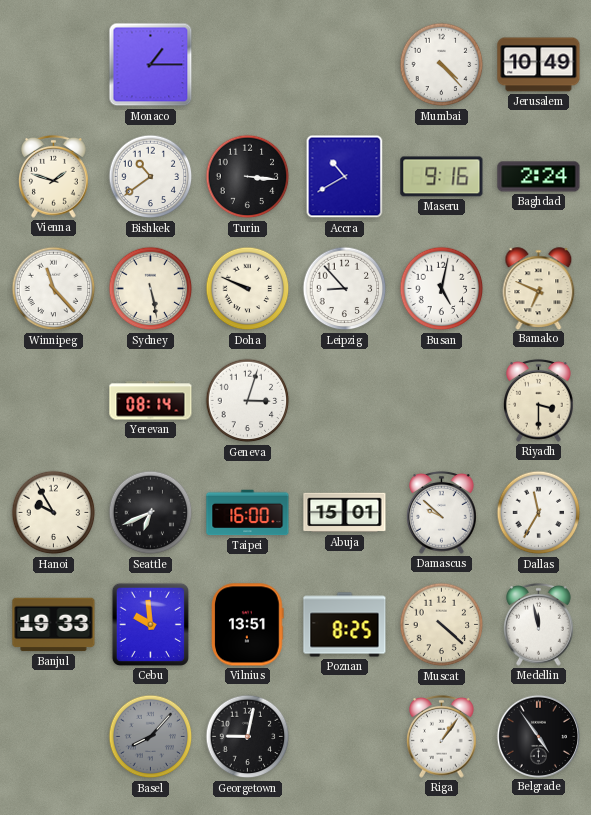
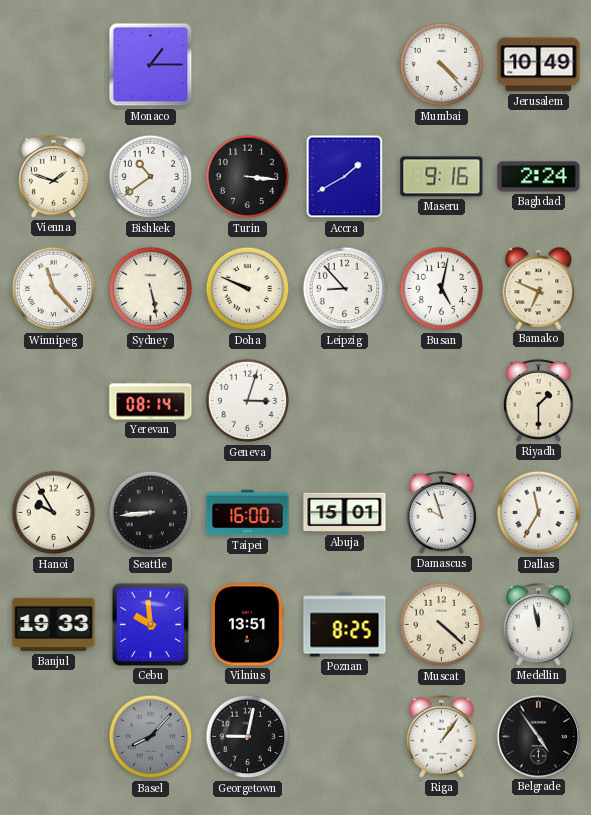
Accra: 10:40 -> 1:40
Riyadh: 3:30 -> 1:30
Seattle: 6:41 -> 8:44
Damascus: 9:52 -> 9:57
